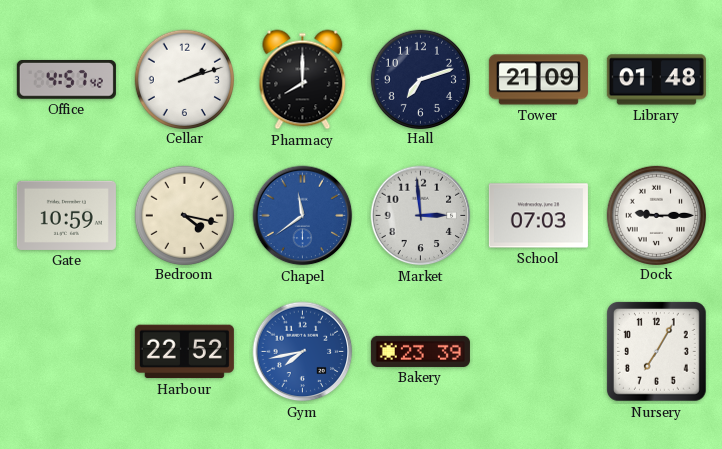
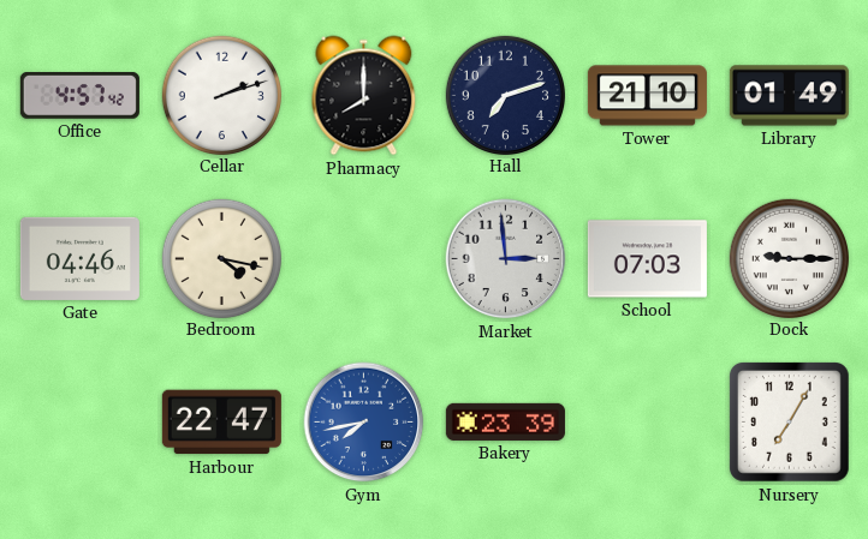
Tower: 21:09 -> 21:10
Library: 01:48 -> 01:49
Gate: 10:59 -> 04:46
Chapel: 11:39 -> none
Harbour: 22:52 -> 22:47
